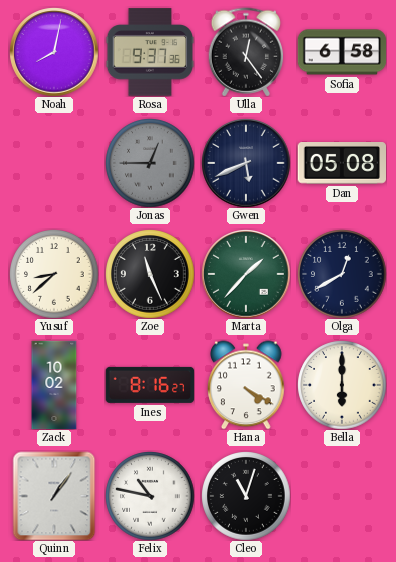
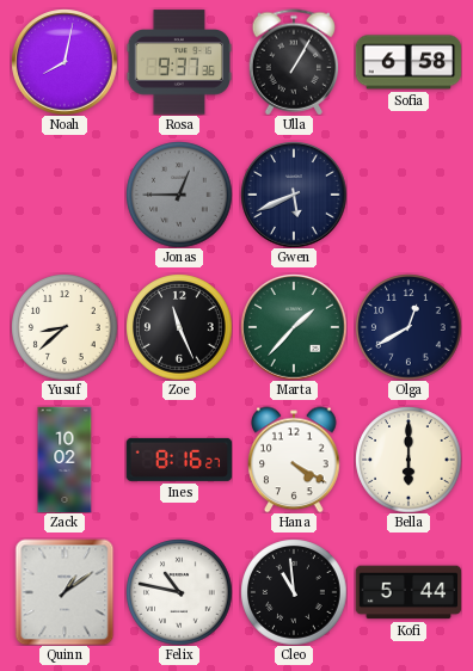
Ulla: 12:24 -> 1:05
Dan: 05:08 -> none
Quinn: 1:06 -> 1:09
Cleo: 11:03 -> 10:59
Kofi: none -> 5:44
